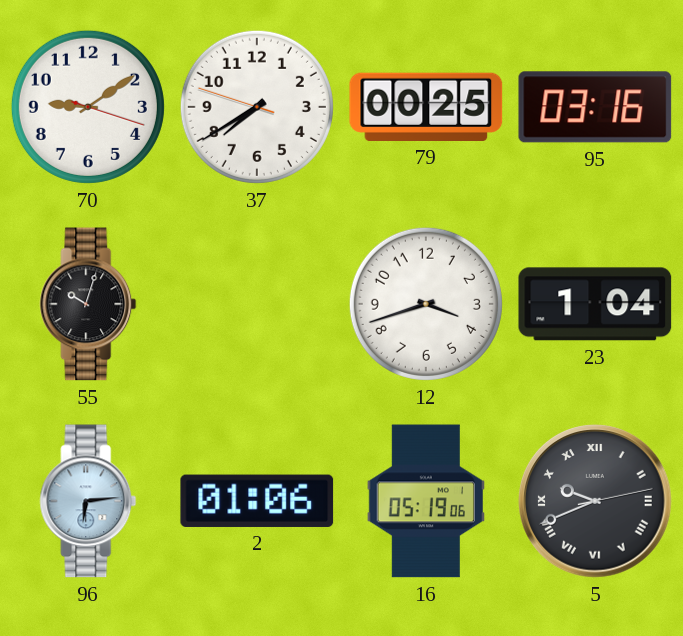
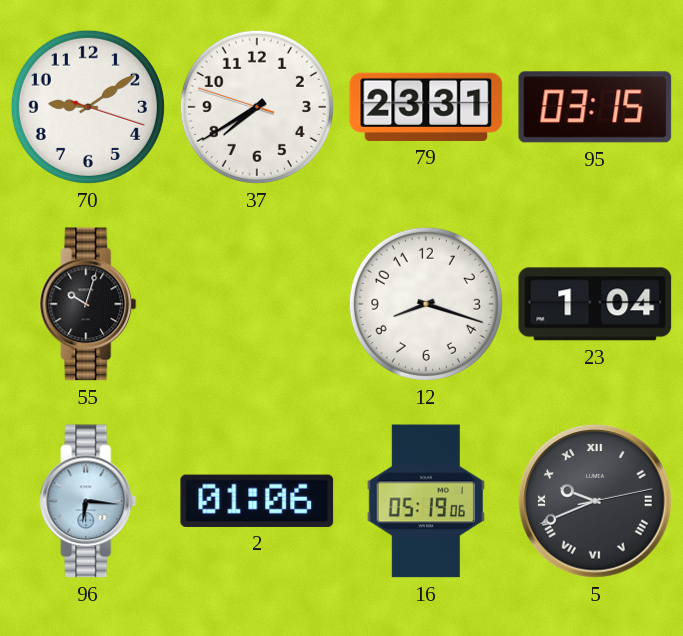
79: 00:25 -> 23:31
95: 03:16 -> 03:15
12: 3:42 -> 8:18
96: 6:14 -> 6:16
